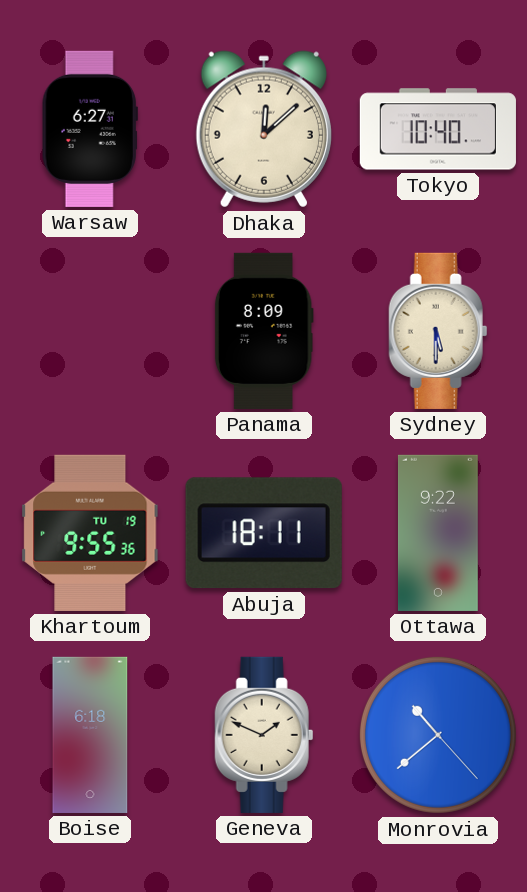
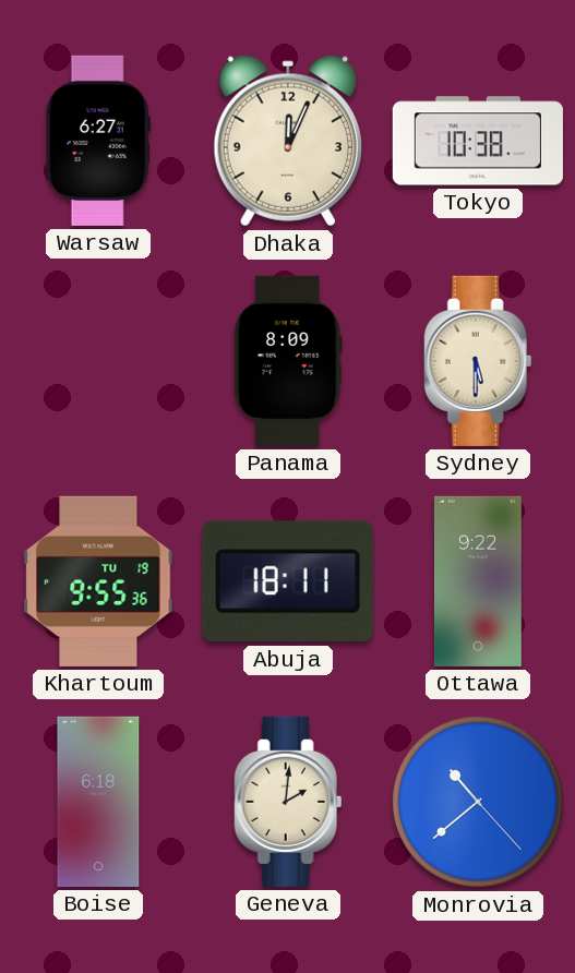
Dhaka: 12:08 -> 12:04
Tokyo: 10:40 -> 10:38
Geneva: 1:49 -> 2:01
